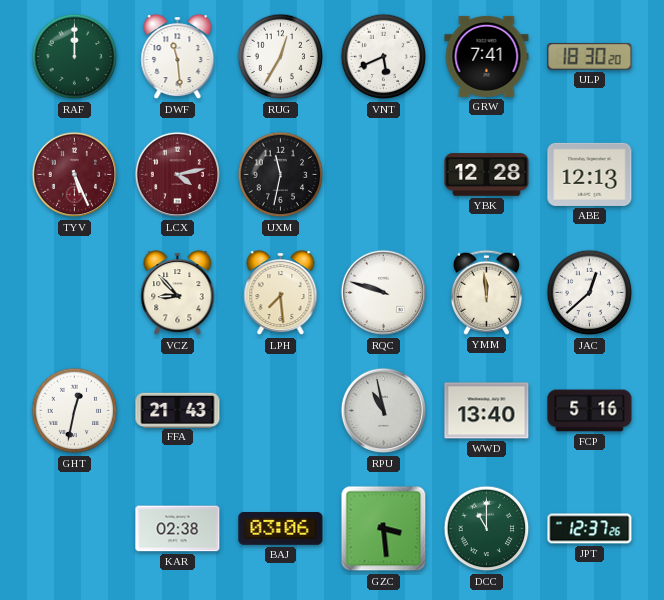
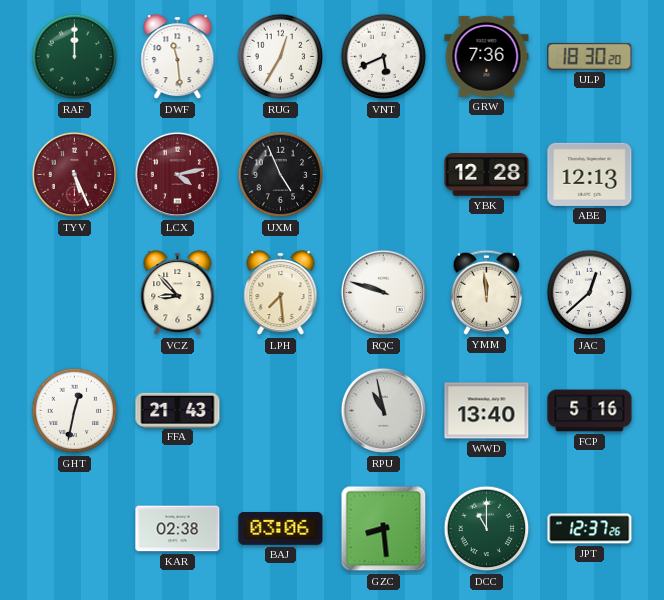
GRW: 7:41 -> 7:36
UXM: 11:32 -> 4:56
GZC: 3:29 -> 8:29
